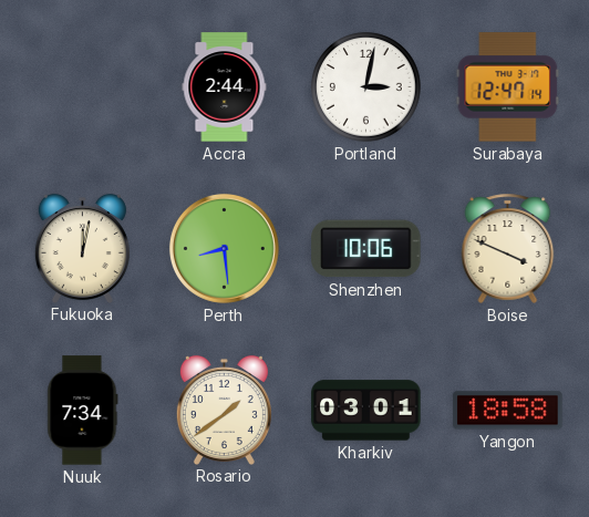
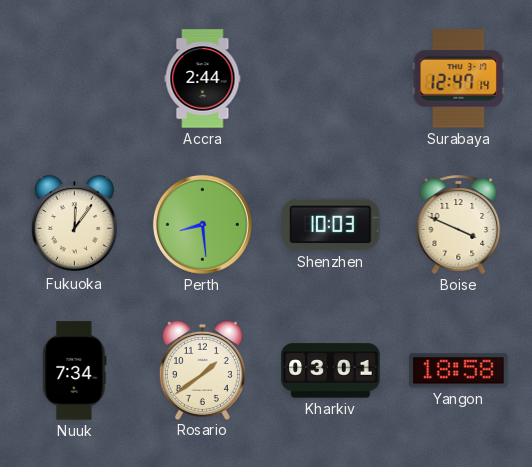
Portland: 3:02 -> none
Fukuoka: 12:02 -> 12:06
Shenzhen: 10:06 -> 10:03
